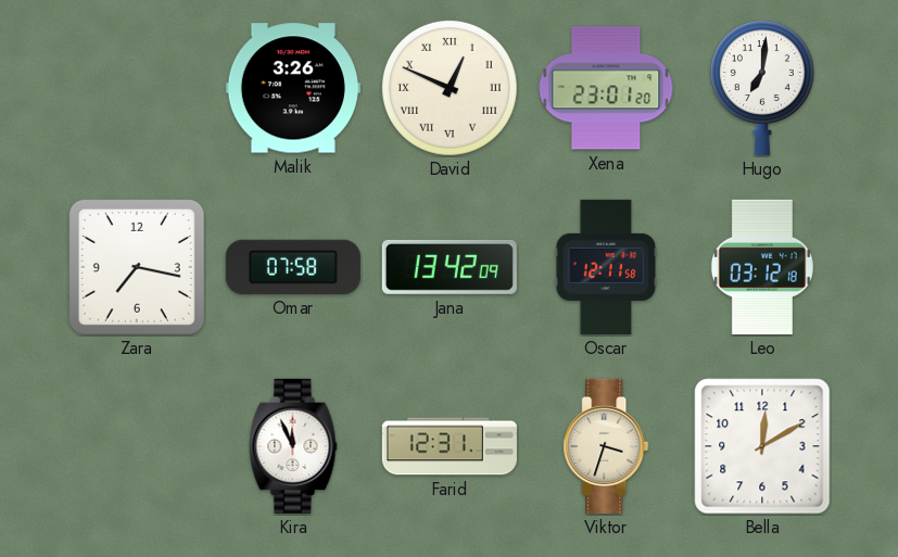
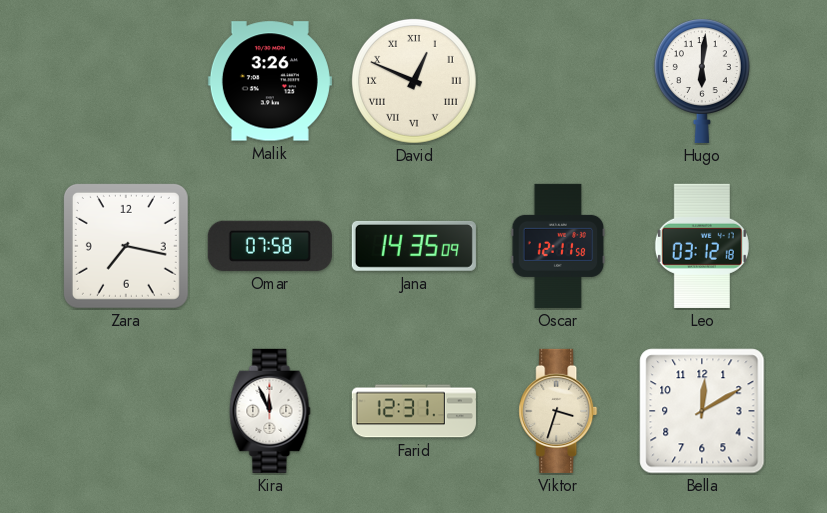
Xena: 23:01 -> none
Hugo: 7:01 -> 6:01
Jana: 13:42 -> 14:35
